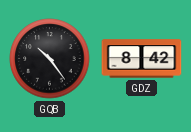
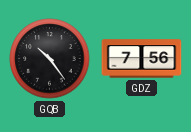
GDZ: 8:42 -> 7:56
